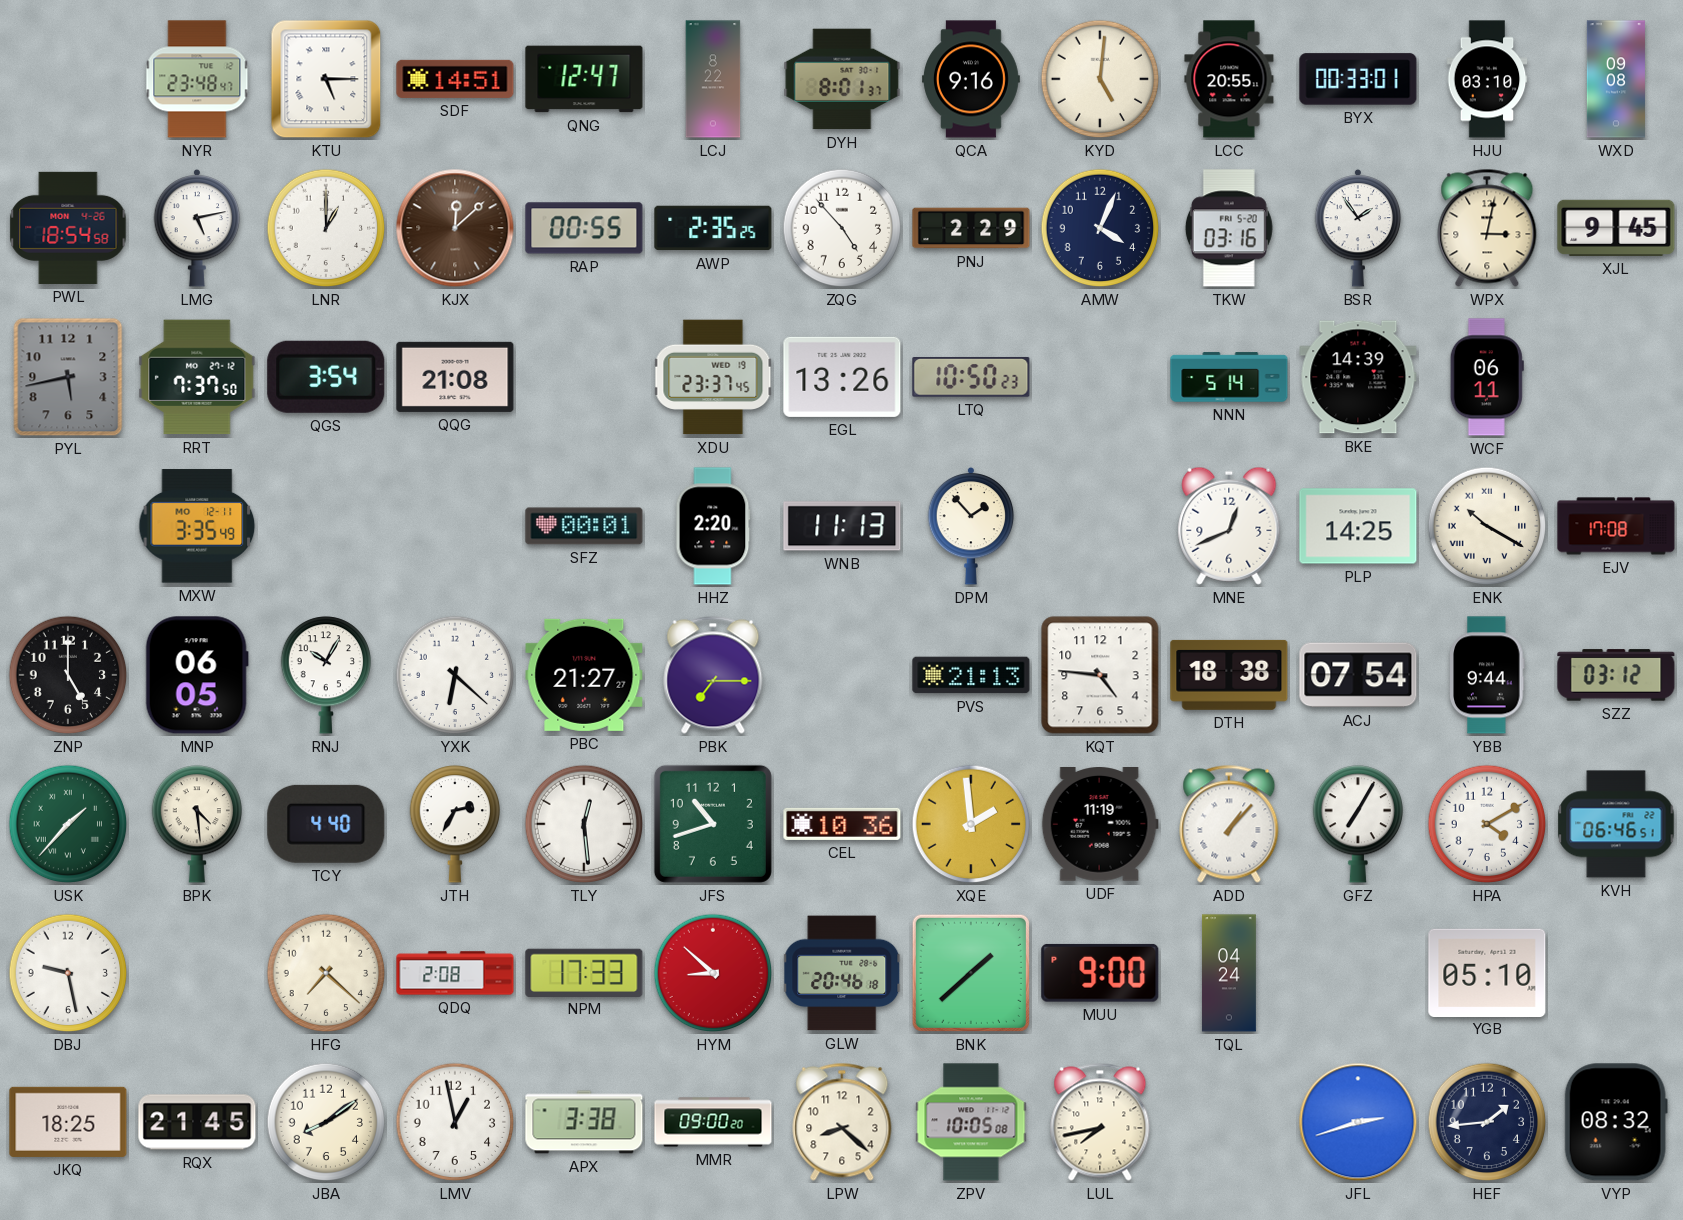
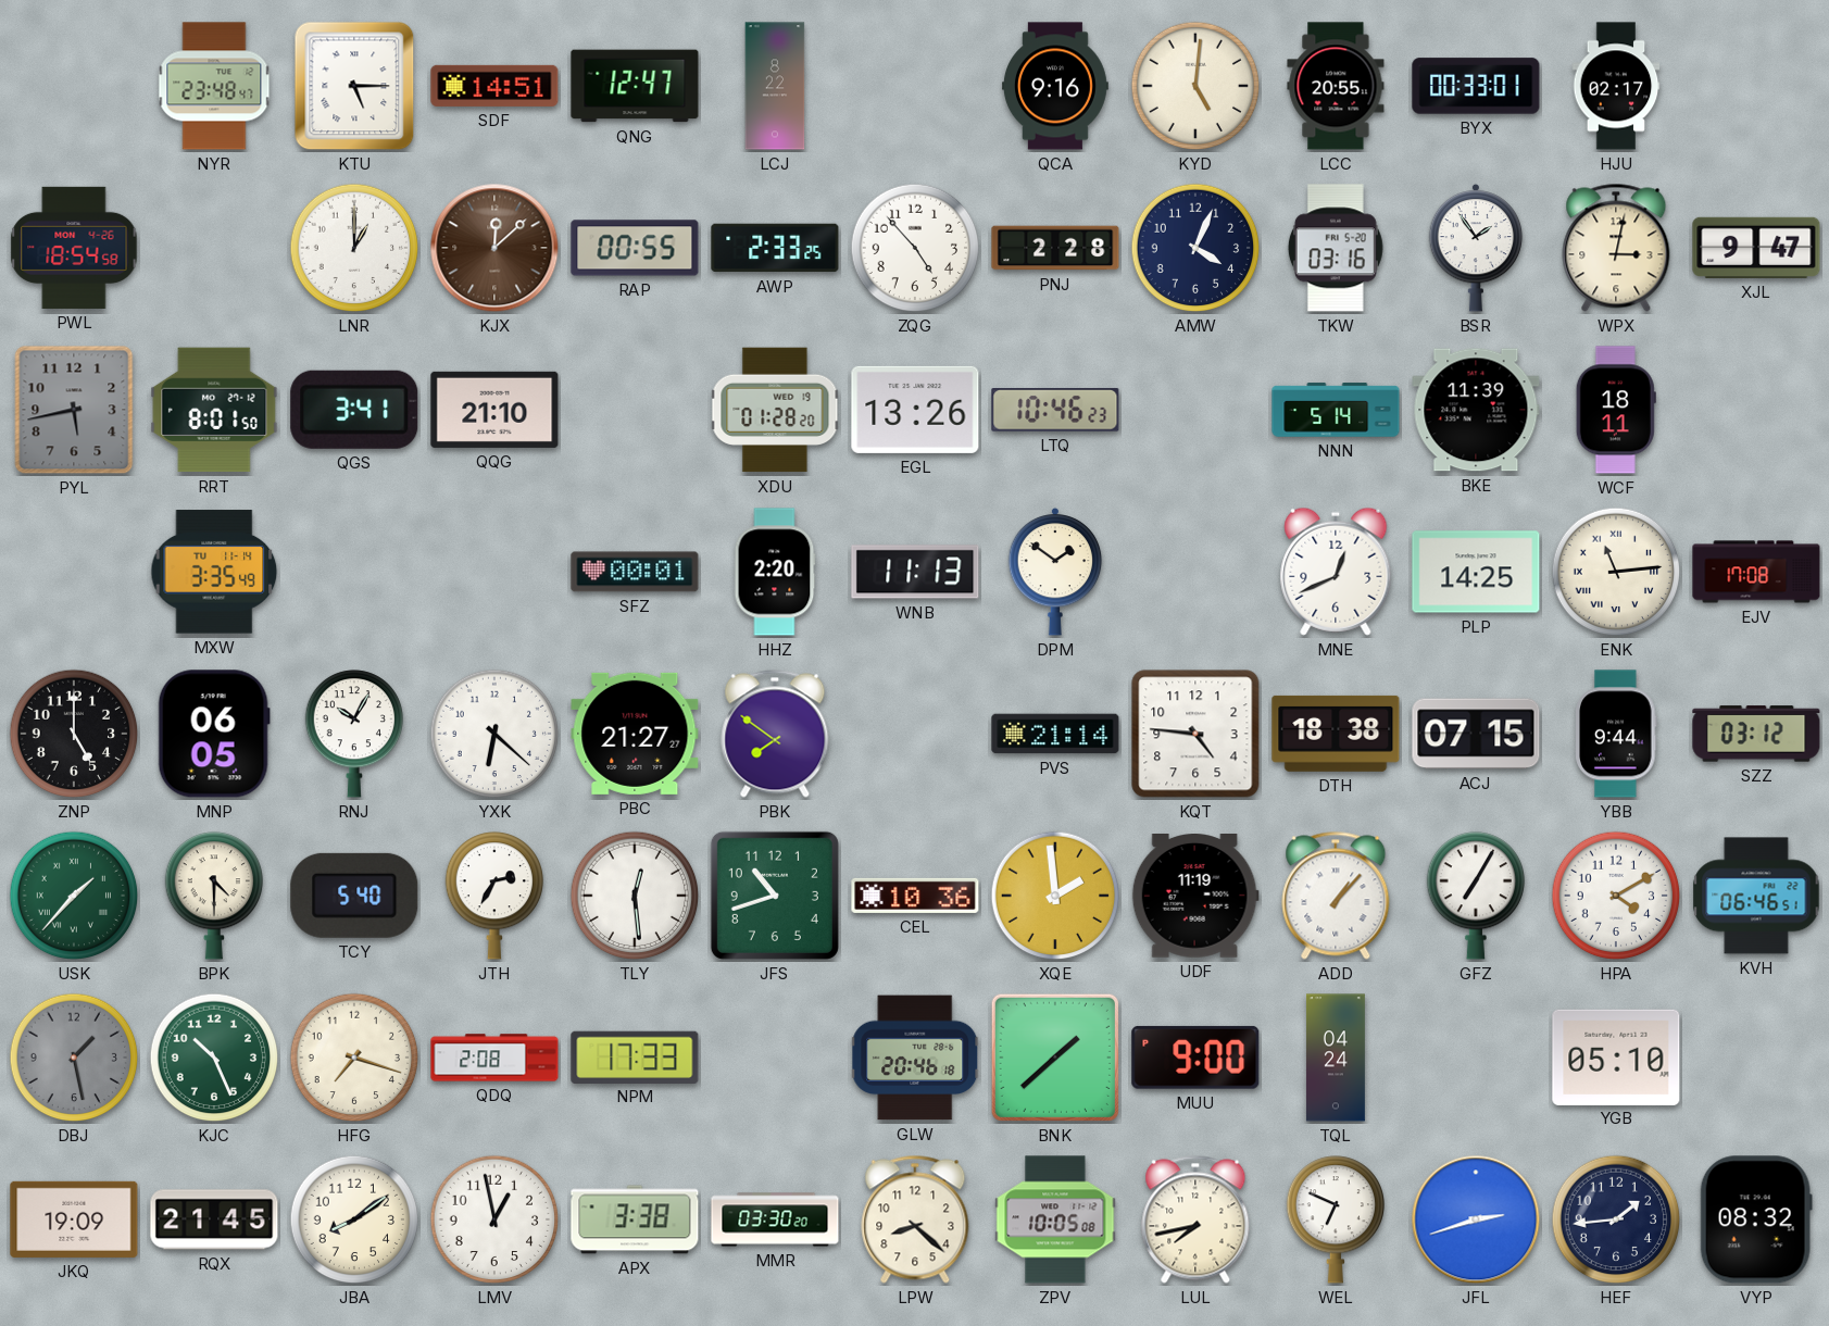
DYH: 8:01 -> none
HJU: 03:10 -> 02:17
WXD: 09:08 -> none
LMG: 5:13 -> none
AWP: 2:35 -> 2:33
PNJ: 2:29 -> 2:28
XJL: 9:45 -> 9:47
RRT: 7:37 -> 8:01
QGS: 3:54 -> 3:41
QQG: 21:08 -> 21:10
XDU: 23:37 -> 01:28
LTQ: 10:50 -> 10:46
BKE: 14:39 -> 11:39
WCF: 06:11 -> 18:11
MXW date: MO 12-11 -> TU 11-14
DPM: 1:53 -> 1:51
ENK: 10:20 -> 11:14
PBK: 7:15 -> 7:51
PVS: 21:13 -> 21:14
ACJ: 07:54 -> 07:15
BPK: 4:29 -> 4:30
TCY: 4:40 -> 5:40
DBJ: 9:28 -> 1:28
DBJ dial: white -> grey
KJC: none -> 10:26
HFG: 7:22 -> 7:18
HYM: 8:52 -> none
JKQ: 18:25 -> 19:09
MMR: 09:00 -> 03:30
WEL: none -> 6:49
